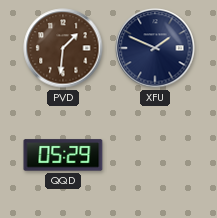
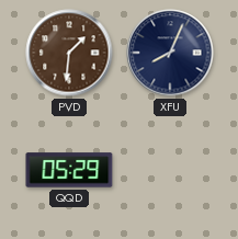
XFU: 1:49 -> 8:04
